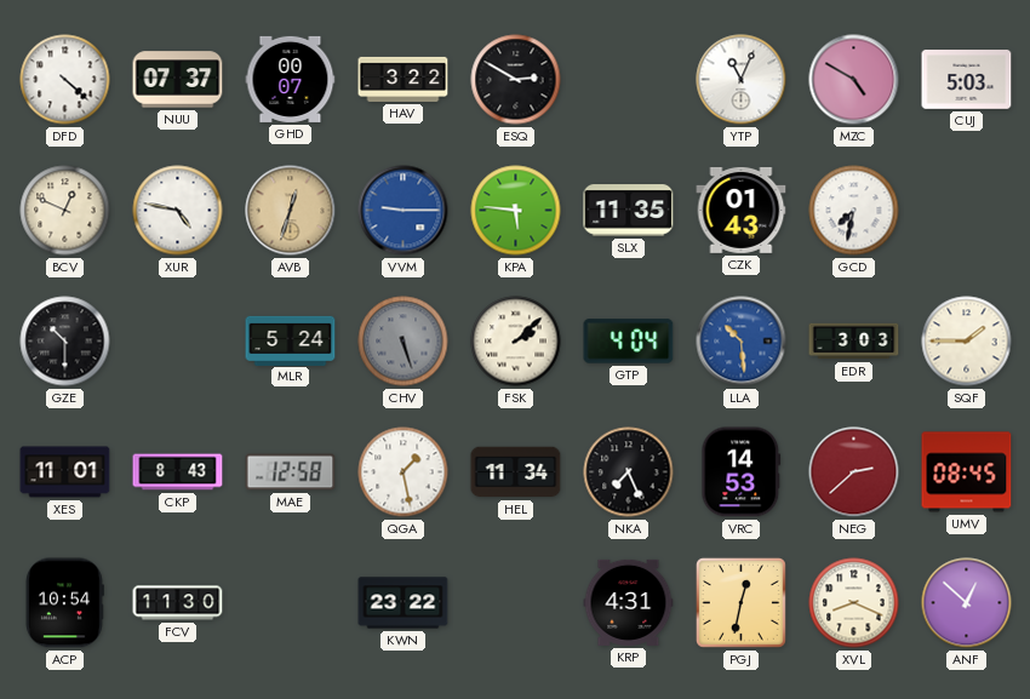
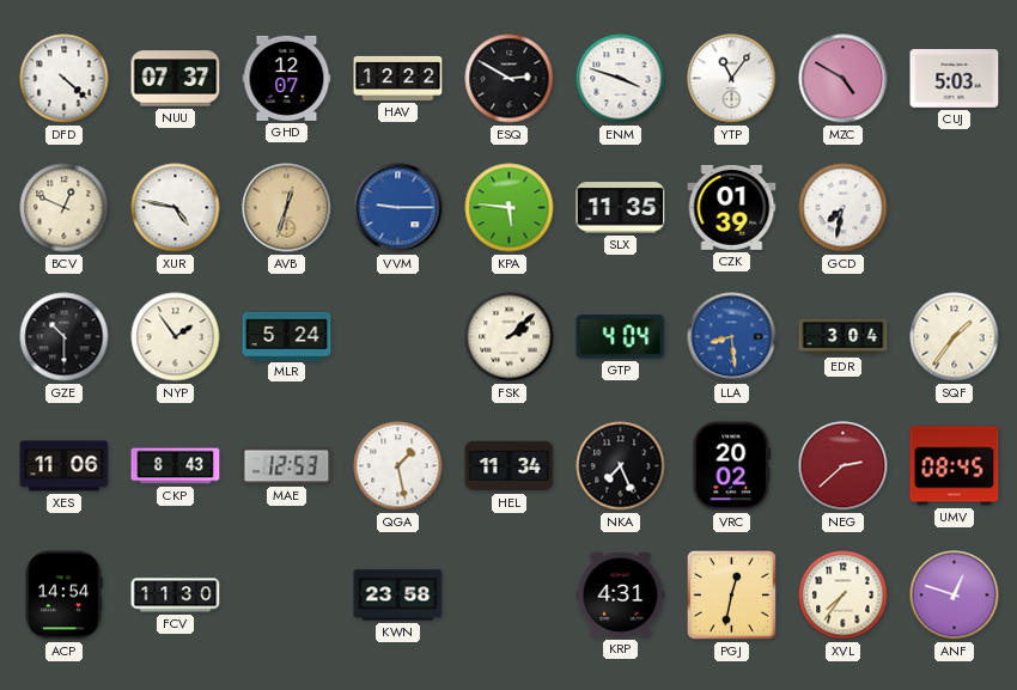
GHD: 00:07 -> 12:07
HAV: 3:22 -> 12:22
ENM: none -> 3:48
YTP: 11:04 -> 11:06
CZK: 01:43 -> 01:39
NYP: none -> 1:54
CHV: 5:27 -> none
LLA: 10:29 -> 8:29
EDR: 3:03 -> 3:04
SQF: 1:45 -> 1:36
XES: 11:01 -> 11:06
MAE: 12:58 -> 12:53
VRC: 14:53 -> 20:02
ACP: 10:54 -> 14:54
KWN: 23:22 -> 23:58
XVL: 8:19 -> 7:36
ANF: 12:52 -> 12:48
